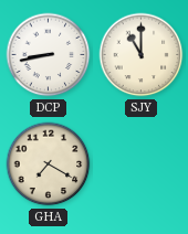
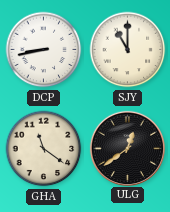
GHA: 7:20 -> 11:21
ULG: none -> 12:39
